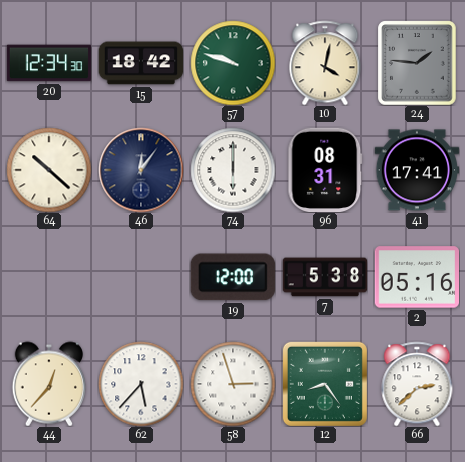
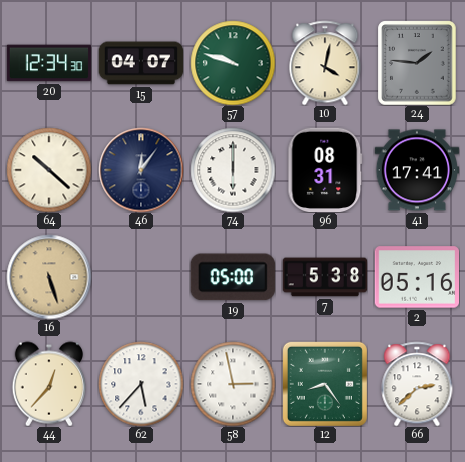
15: 18:42 -> 04:07
16: none -> 5:27
19: 12:00 -> 05:00
58: 2:57 -> 2:58
